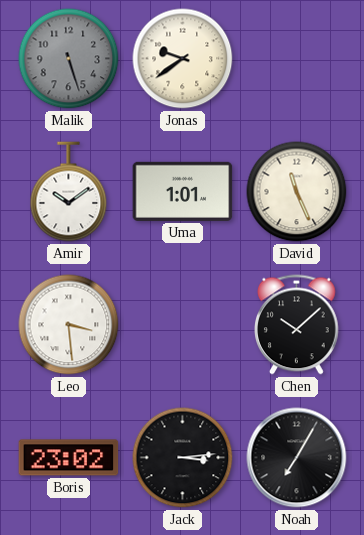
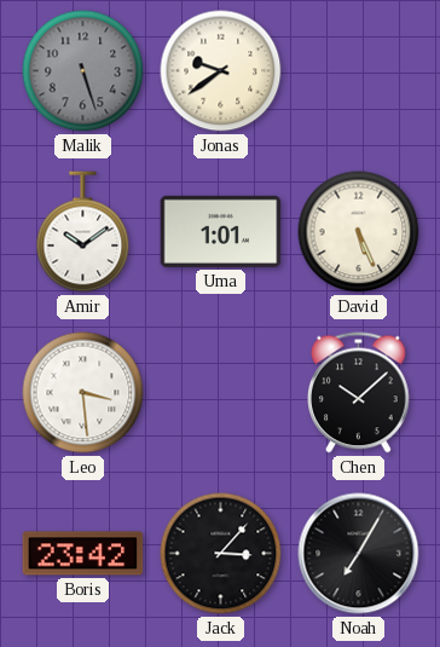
David: 11:26 -> 5:26
Boris: 23:02 -> 23:42
Jack: 3:14 -> 3:07
